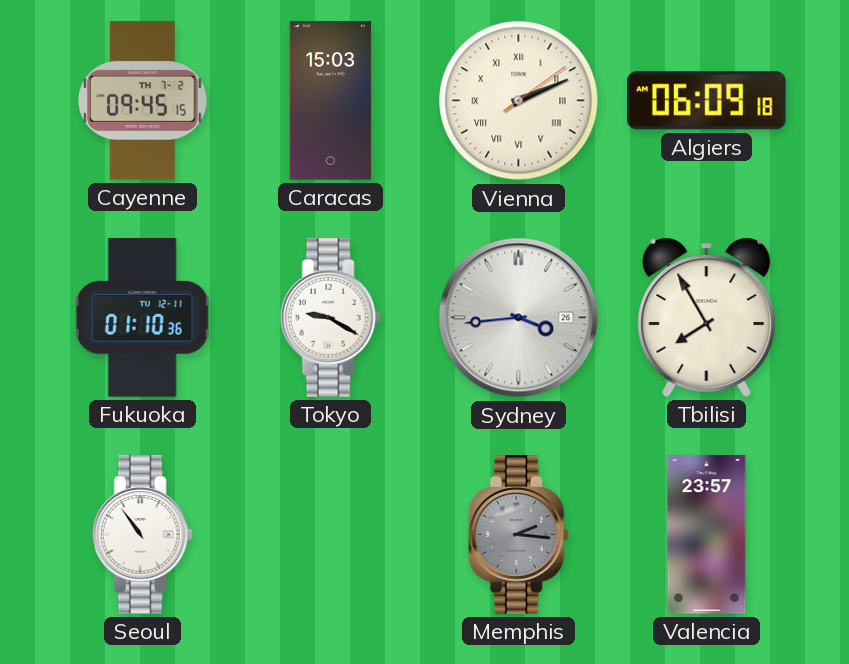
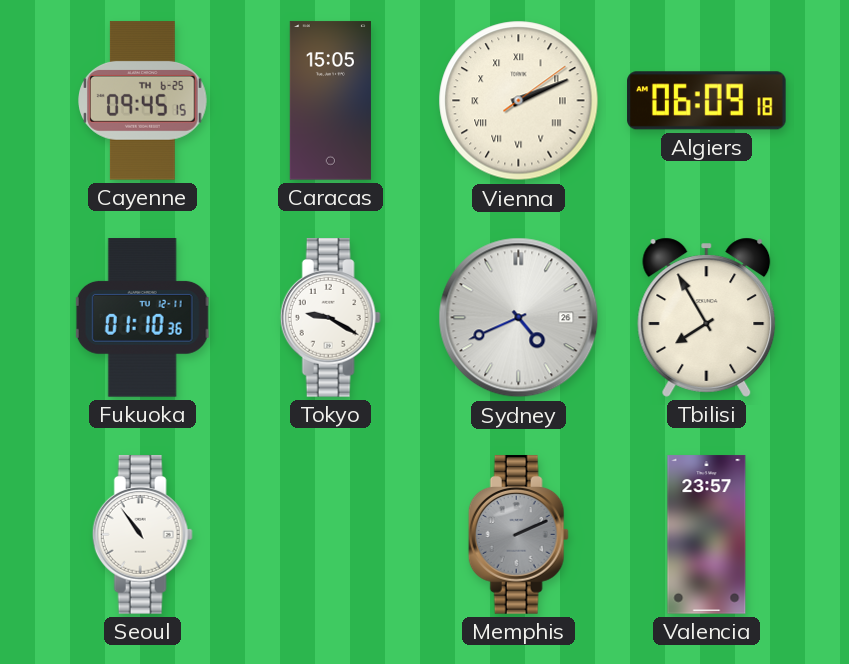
Cayenne date: TH 7-2 -> TH 6-25
Caracas: 15:03 -> 15:05
Sydney: 3:44 -> 4:41
Memphis: 2:16 -> 2:11
